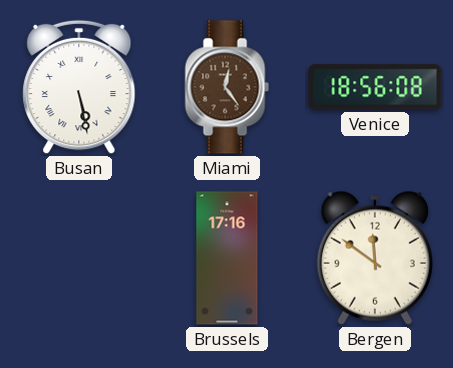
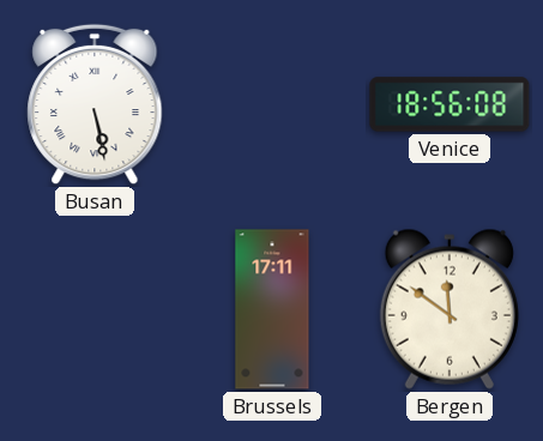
Miami: 12:24 -> none
Brussels: 17:16 -> 17:11
